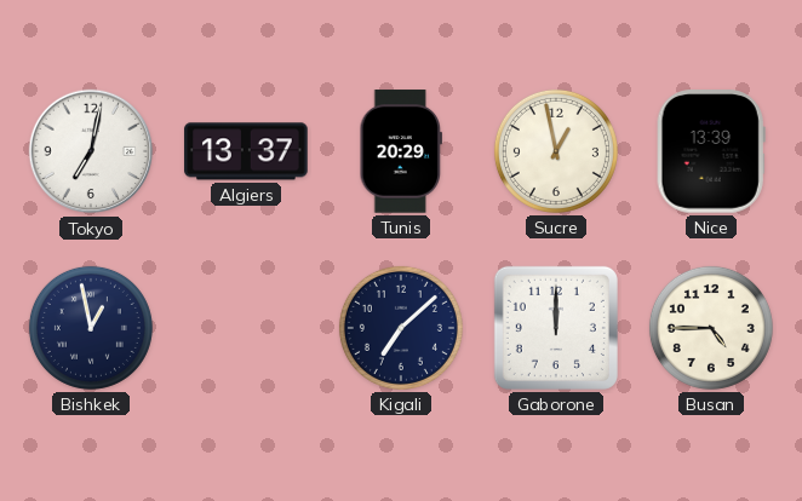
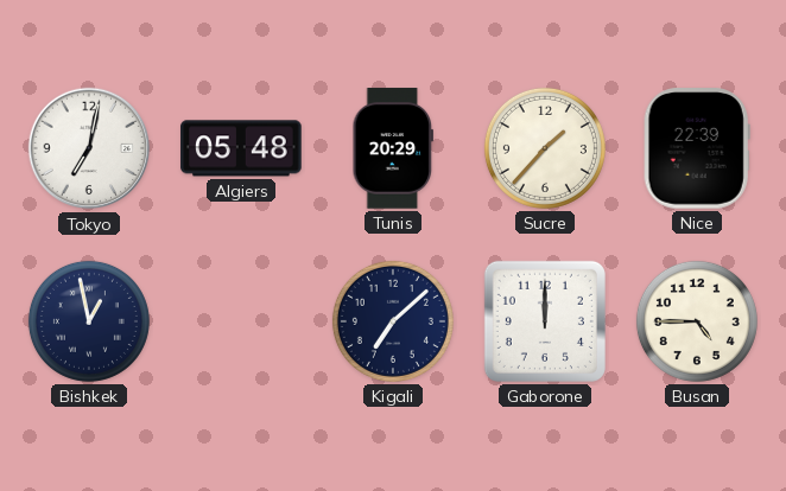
Algiers: 13:37 -> 05:48
Sucre: 12:58 -> 1:37
Nice: 13:39 -> 22:39
